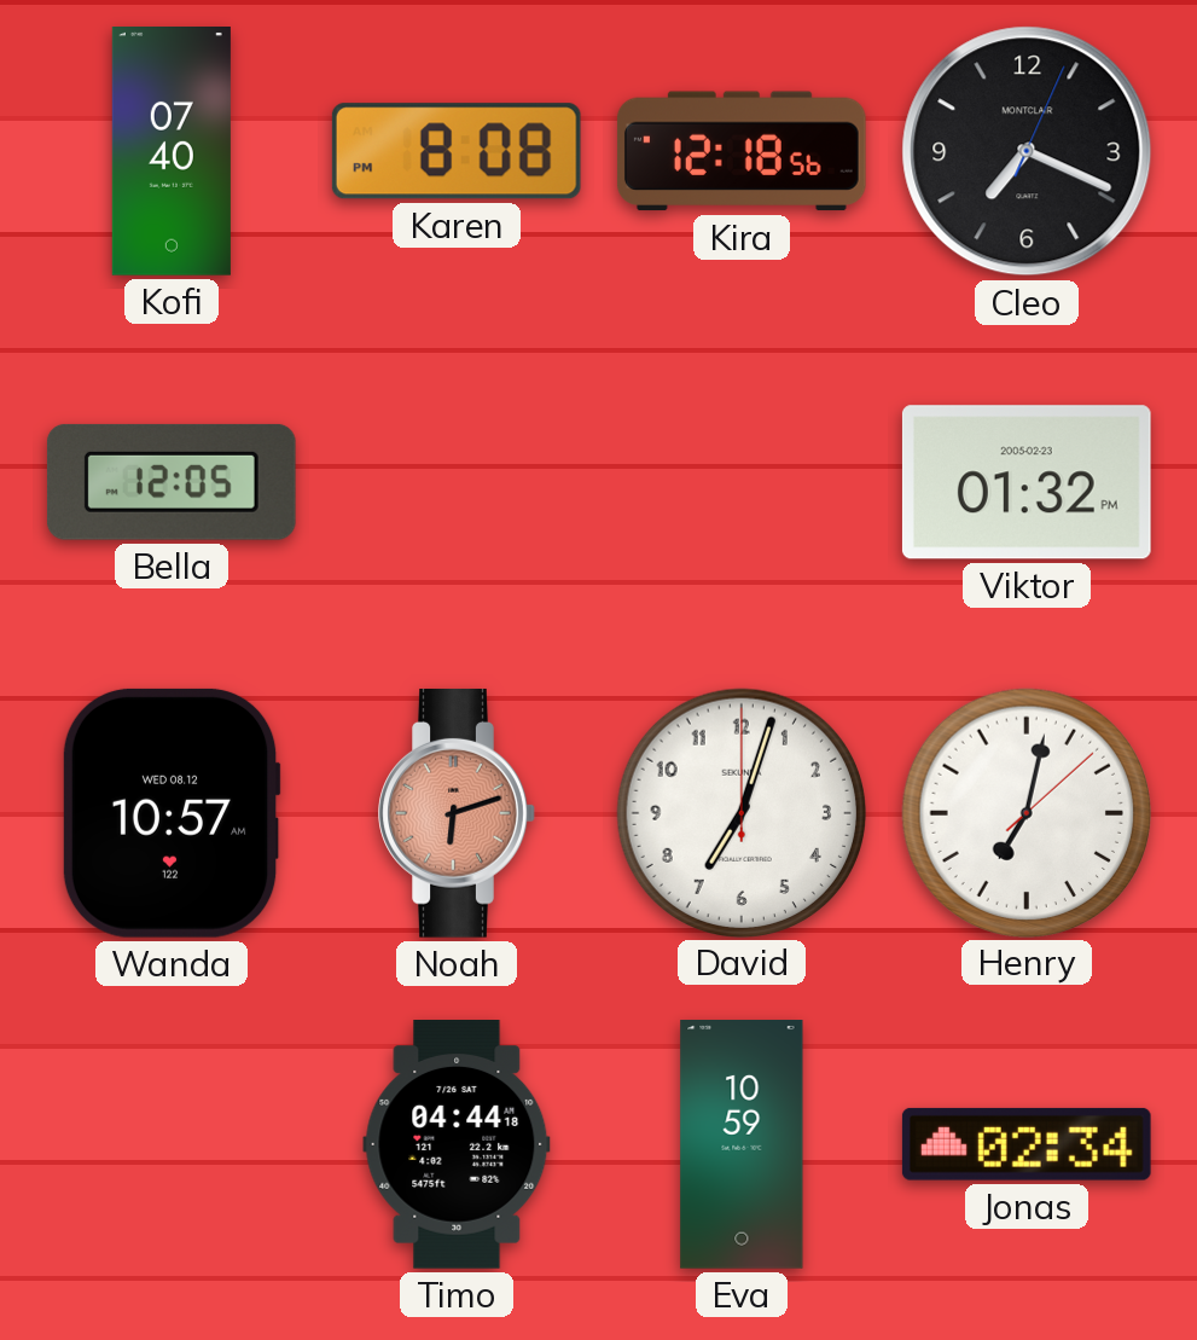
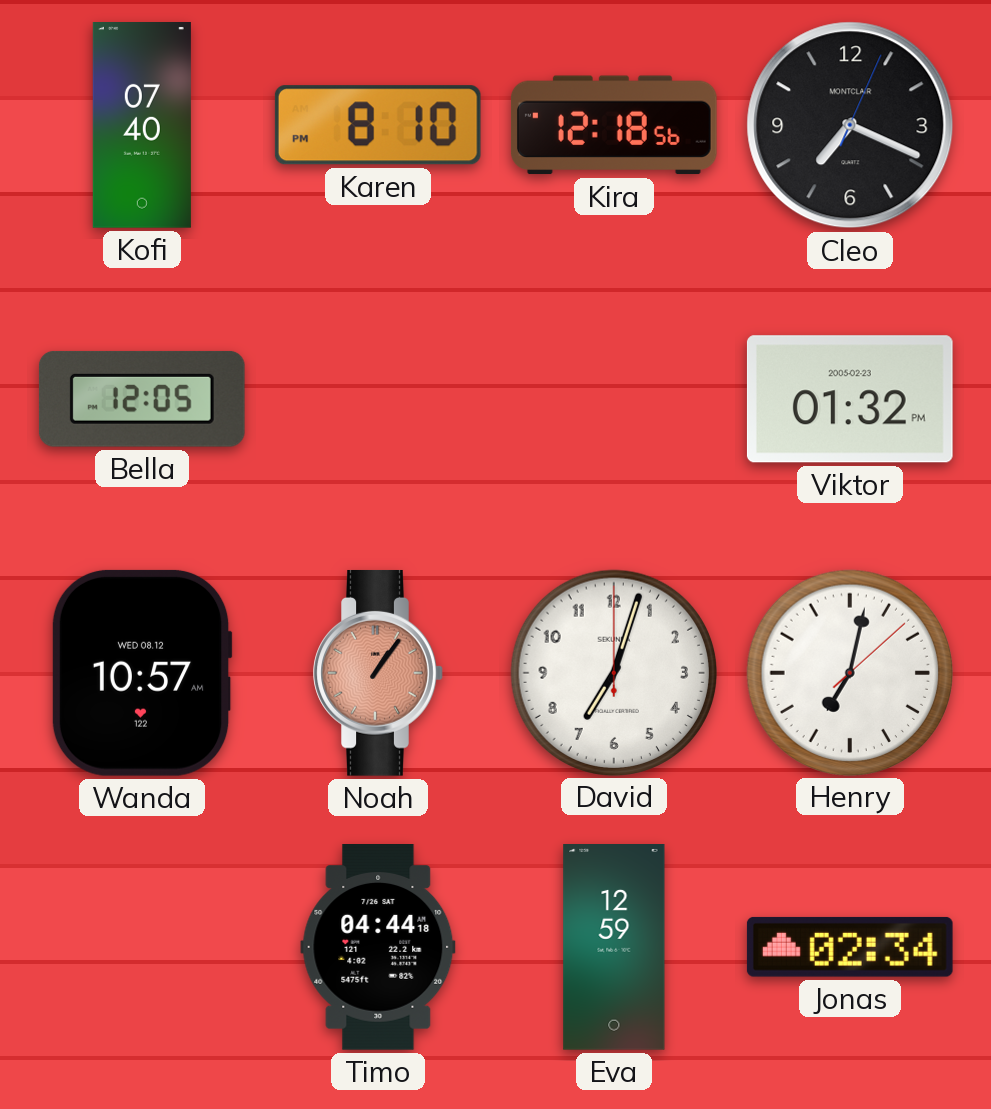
Karen: 8:08 -> 8:10
Noah: 6:12 -> 1:06
Eva: 10:59 -> 12:59
